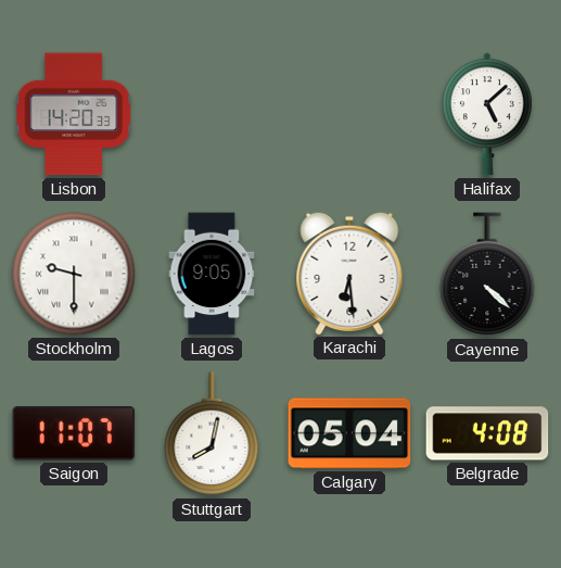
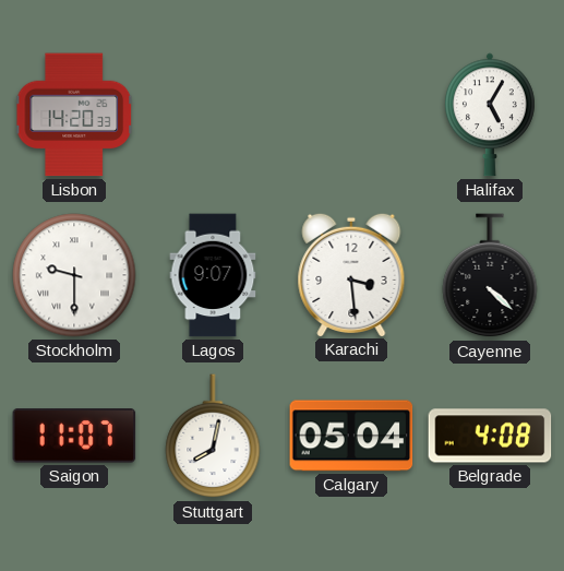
Halifax: 5:08 -> 5:05
Lagos: 9:05 -> 9:07
Karachi: 6:29 -> 3:29
